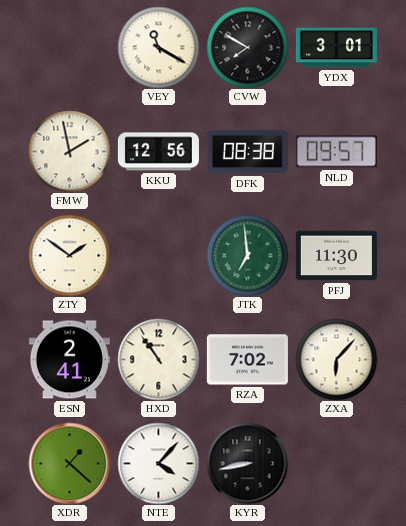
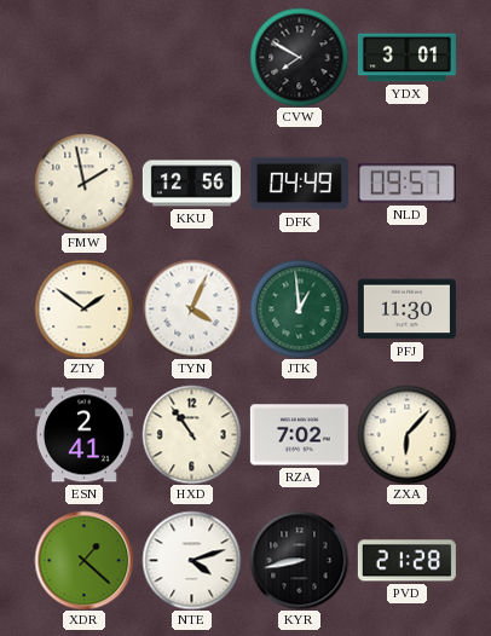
VEY: 11:20 -> none
DFK: 08:38 -> 04:49
TYN: none -> 4:04
JTK: 6:59 -> 12:59
NTE: 4:07 -> 4:12
PVD: none -> 21:28
